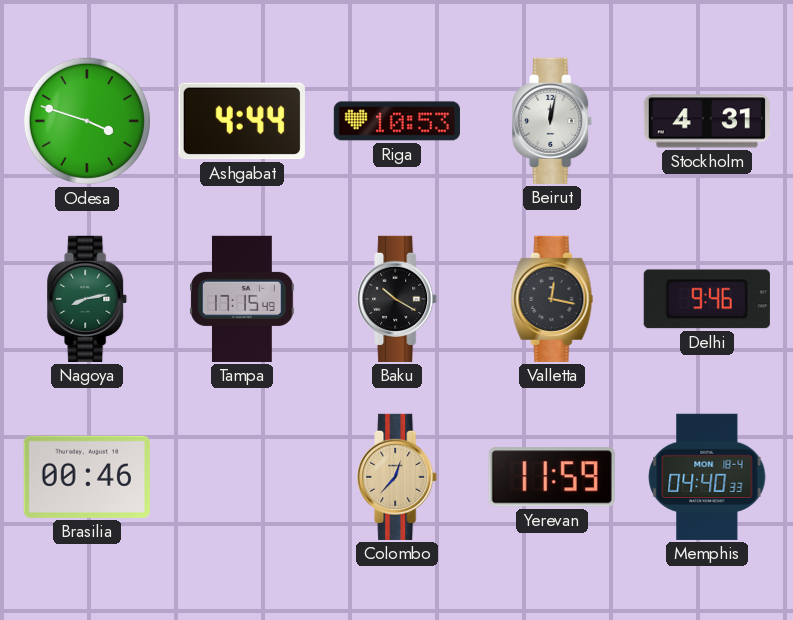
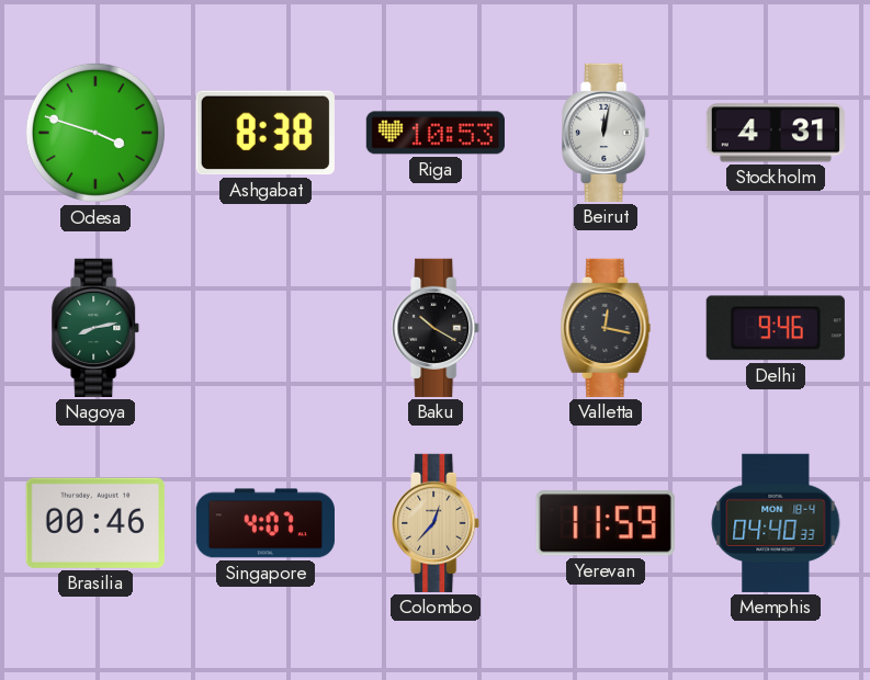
Ashgabat: 4:44 -> 8:38
Tampa: 17:15 -> none
Singapore: none -> 4:07
